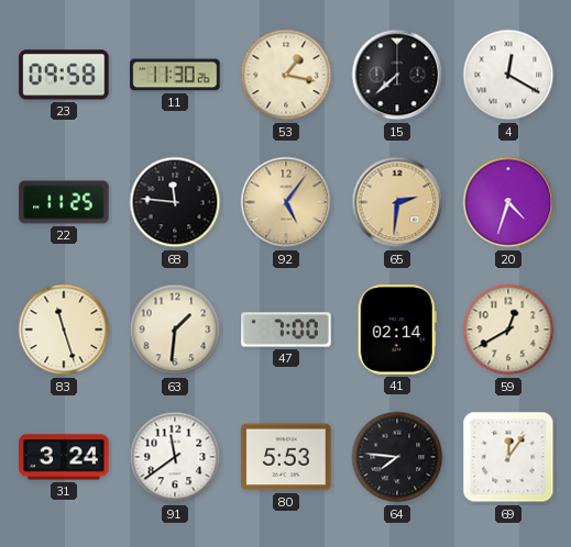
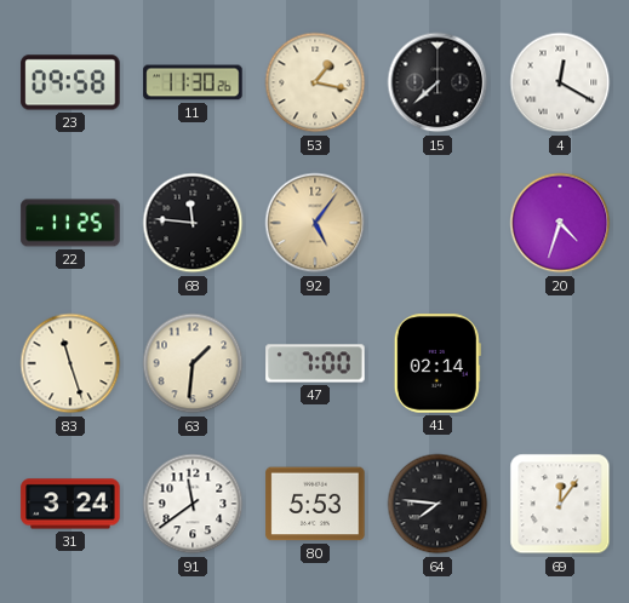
65: 2:31 -> none
59: 12:40 -> none
